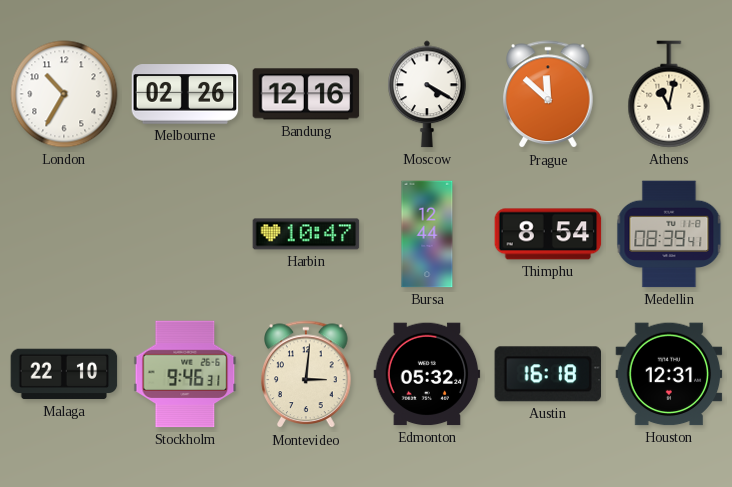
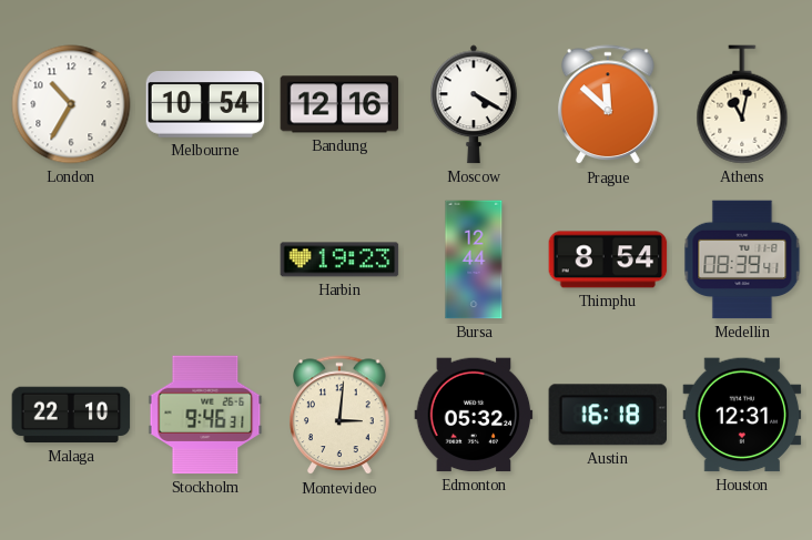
Melbourne: 02:26 -> 10:54
Harbin: 10:47 -> 19:23
